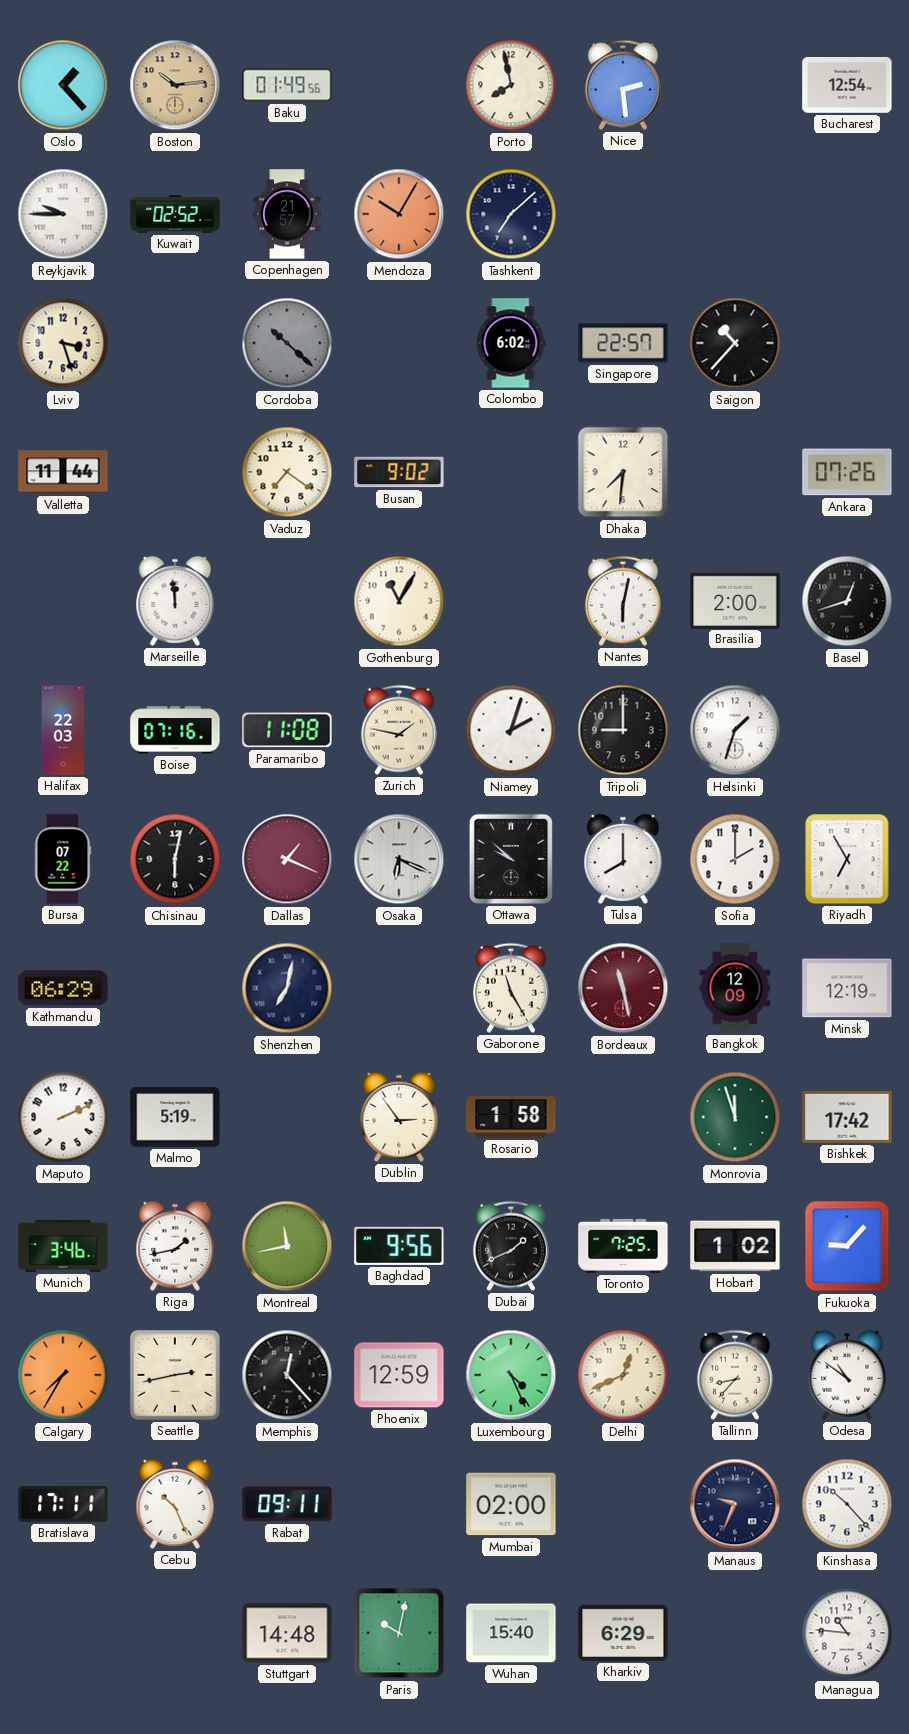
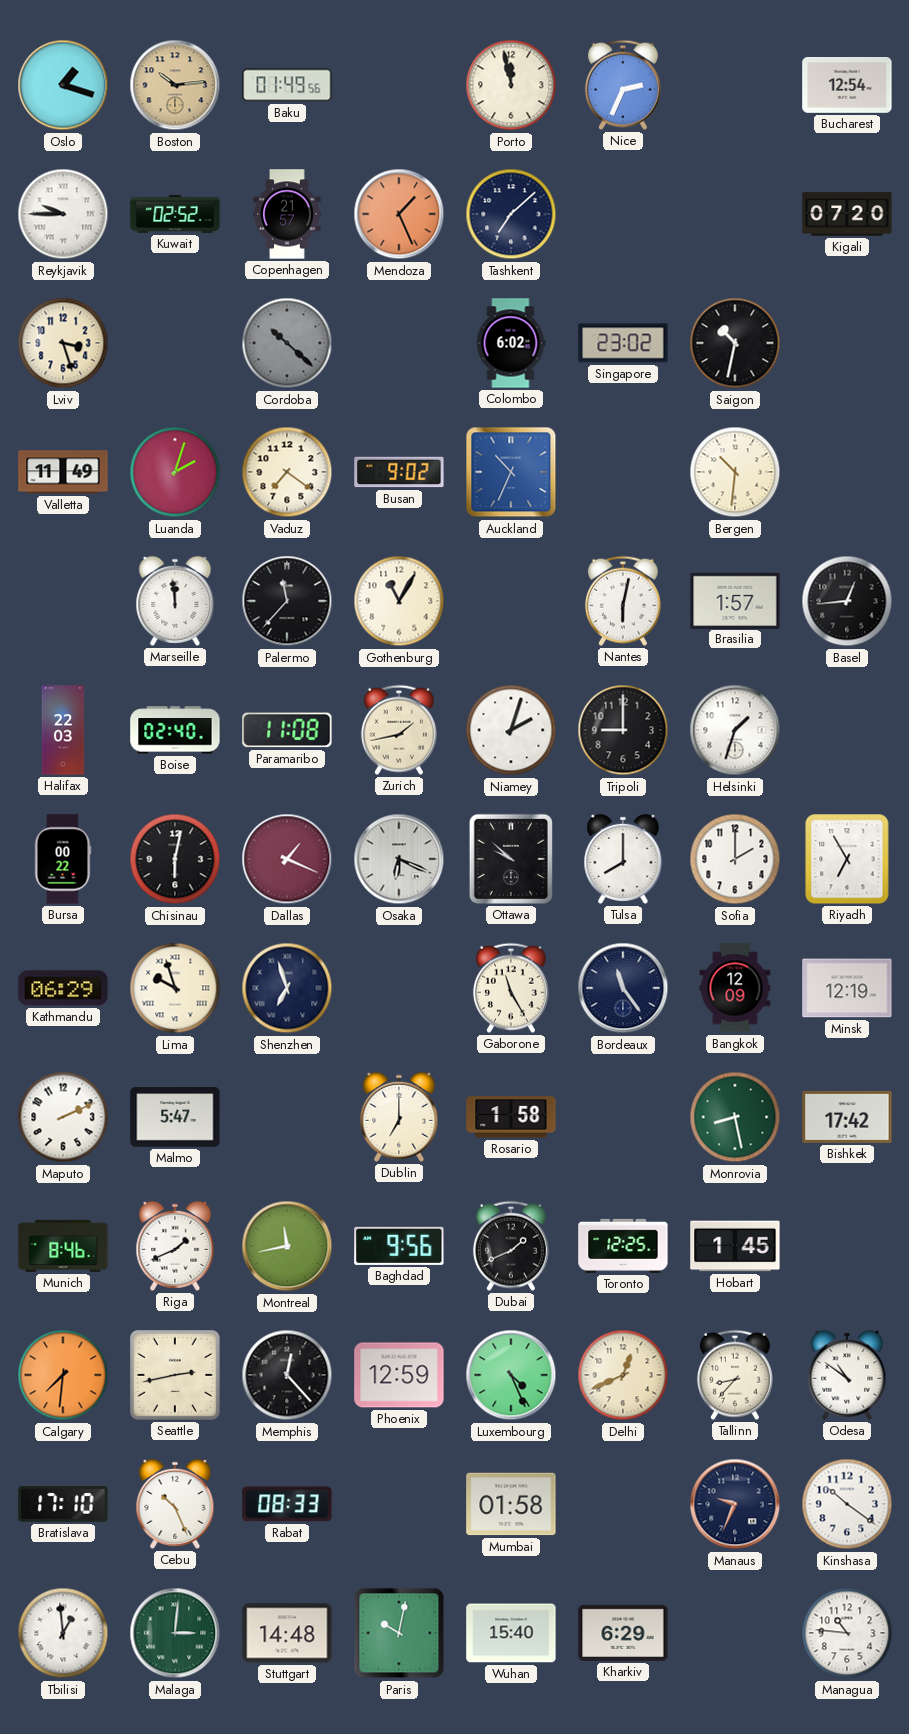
Oslo: 1:23 -> 1:18
Porto: 7:58 -> 11:58
Nice: 2:29 -> 2:34
Mendoza: 10:05 -> 1:26
Kigali: none -> 07:20
Singapore: 22:57 -> 23:02
Saigon: 10:37 -> 10:32
Valletta: 11:44 -> 11:49
Luanda: none -> 2:03
Auckland: none -> 10:34
Dhaka: 7:31 -> none
Bergen: none -> 10:31
Ankara: 07:26 -> none
Palermo: none -> 11:37
Brasilia: 2:00 -> 1:57
Basel: 12:42 -> 12:44
Boise: 07:16 -> 02:40
Zurich: 1:47 -> 1:43
Bursa: 07:22 -> 00:22
Lima: none -> 9:57
Shenzhen: 7:02 -> 6:57
Bordeaux: 11:28 -> 11:24
Bordeaux dial: burgundy -> navy
Malmo: 5:19 -> 5:47
Dublin: 2:54 -> 7:00
Monrovia: 11:57 -> 8:28
Munich: 3:46 -> 8:46
Riga: 1:43 -> 1:41
Toronto: 7:25 -> 12:25
Hobart: 1:02 -> 1:45
Fukuoka: 9:07 -> none
Calgary: 7:35 -> 7:31
Bratislava: 17:11 -> 17:10
Rabat: 09:11 -> 08:33
Mumbai: 02:00 -> 01:58
Kinshasa: 10:23 -> 10:21
Tbilisi: none -> 12:59
Malaga: none -> 3:01
